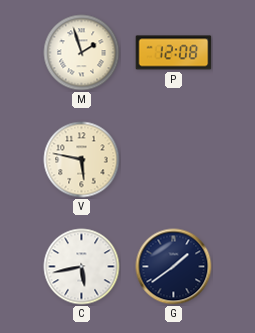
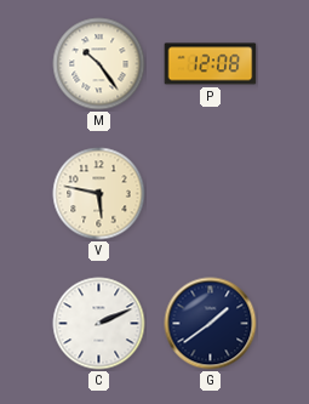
M: 1:57 -> 10:24
C: 5:43 -> 2:11
